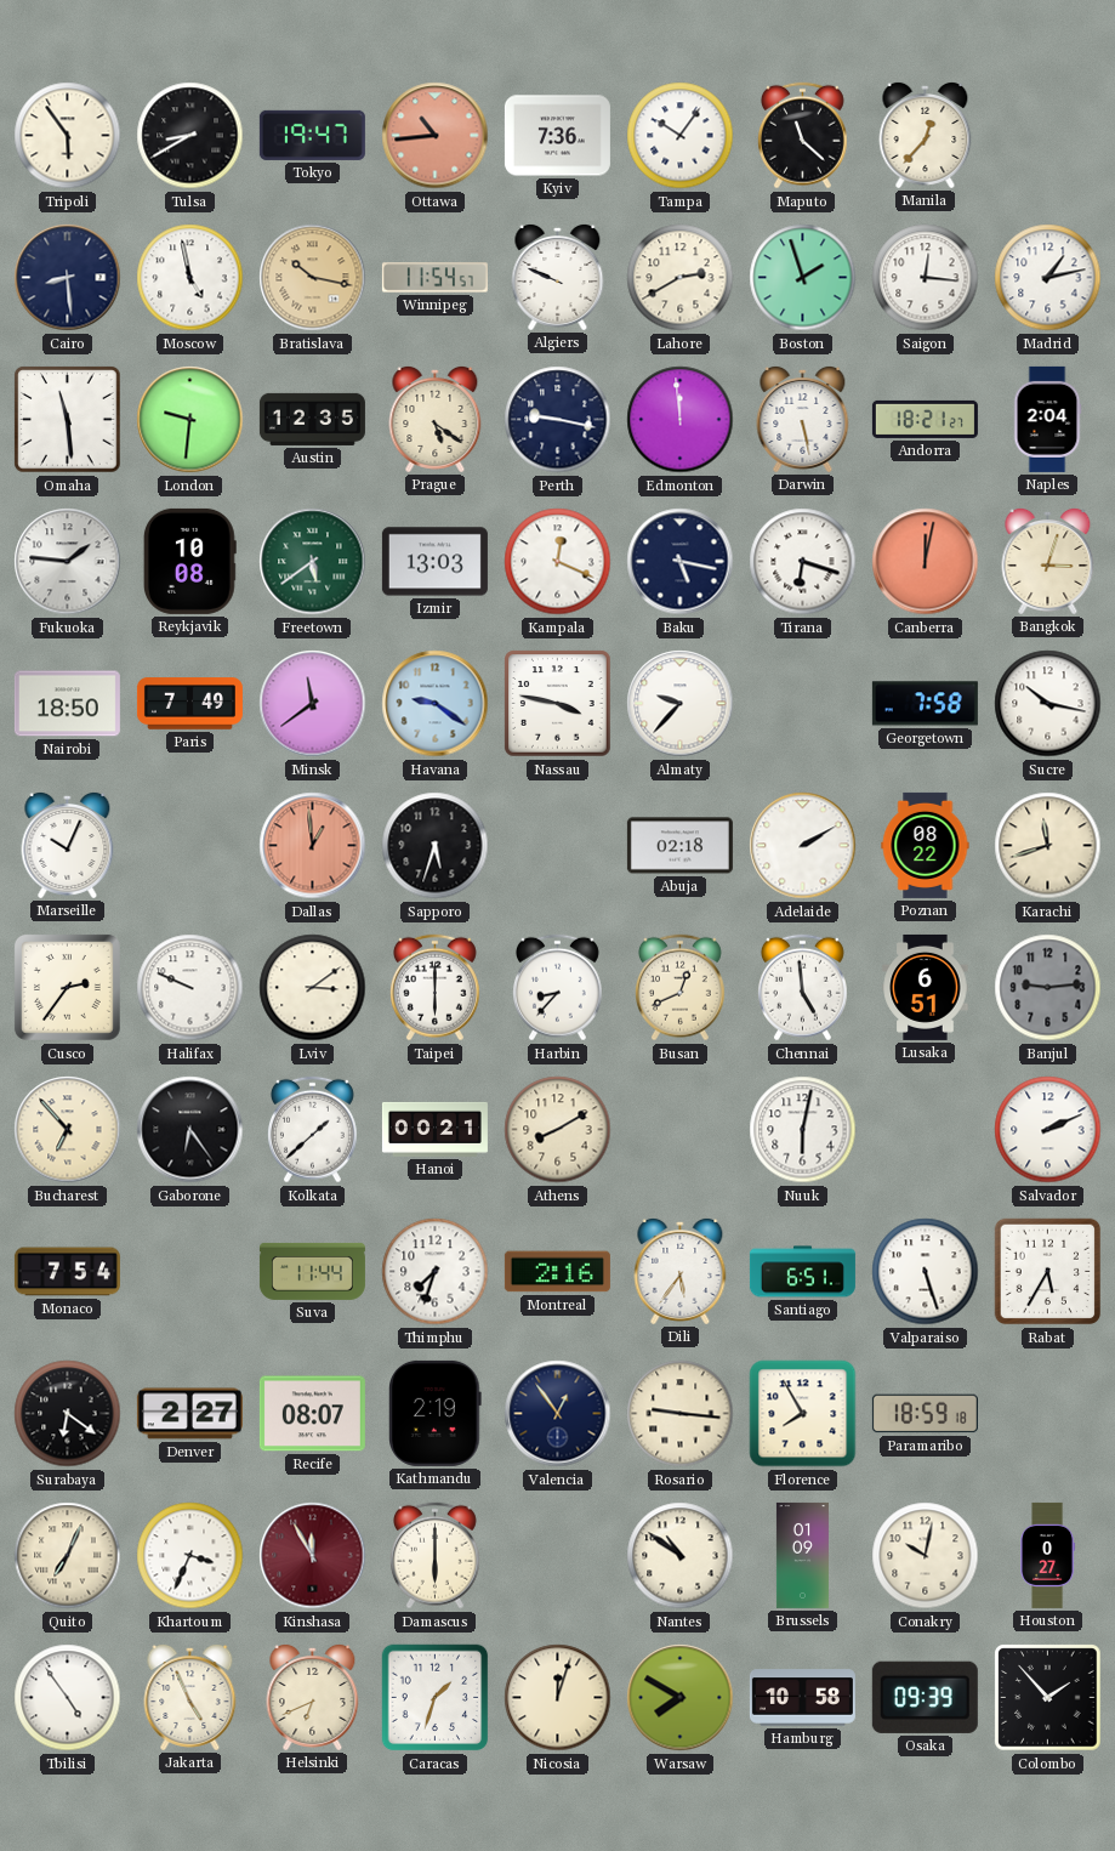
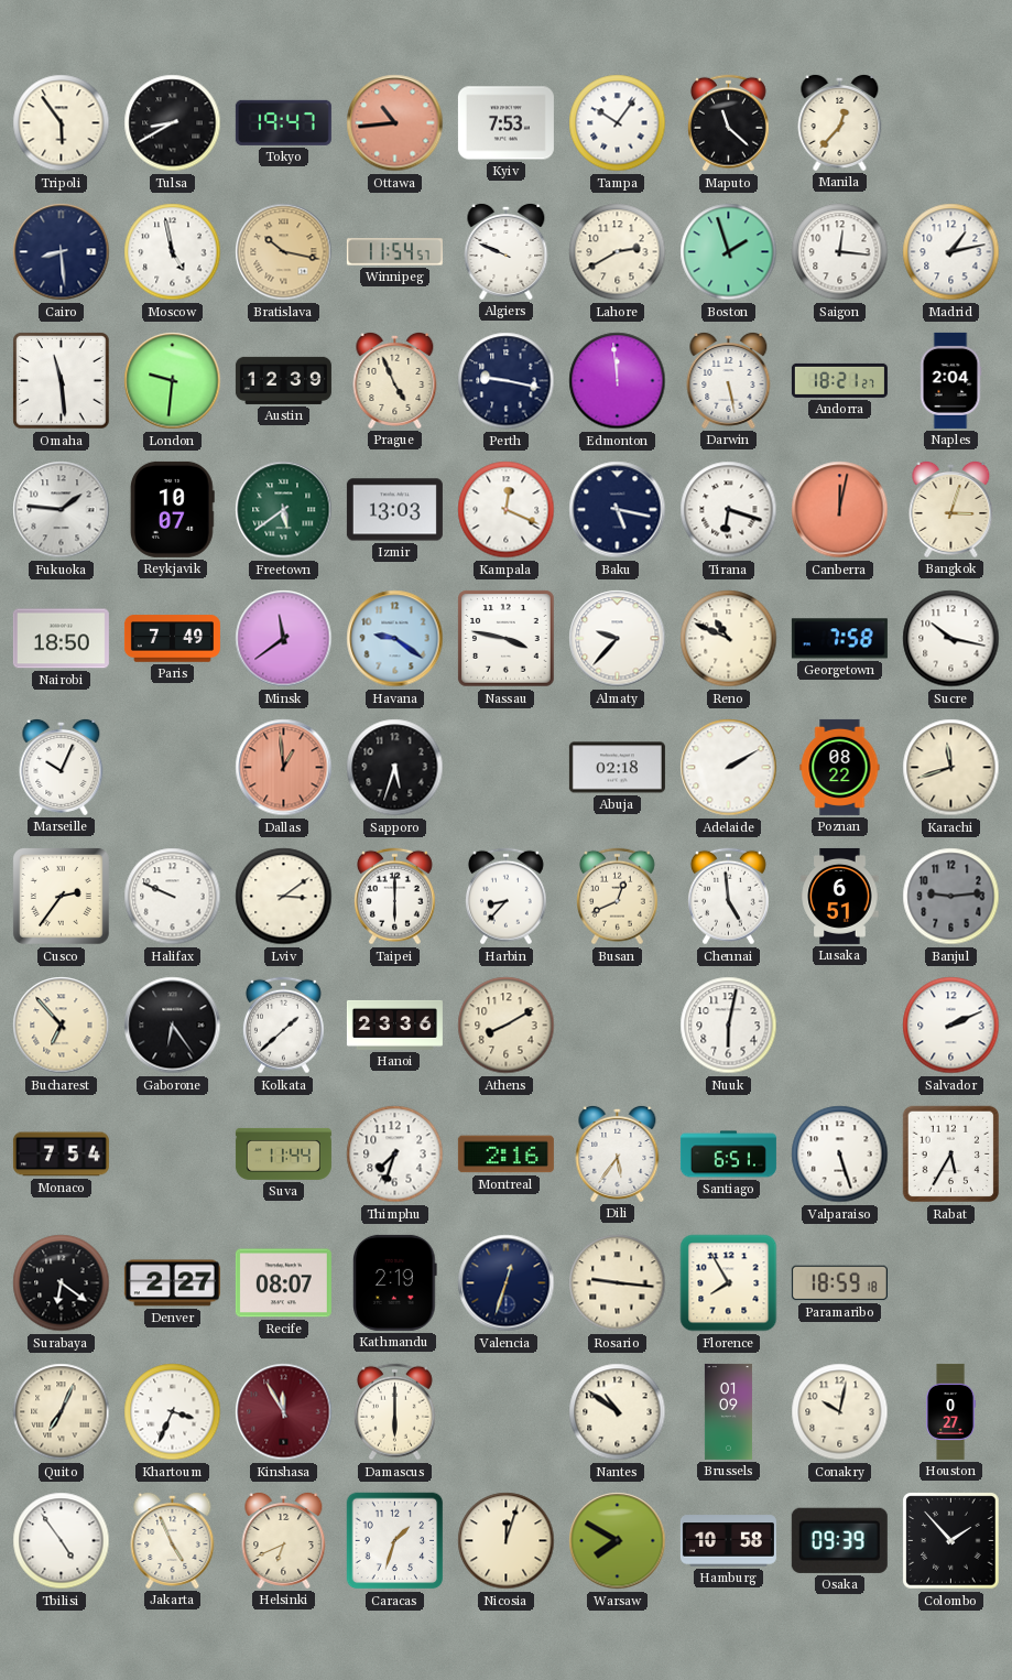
Kyiv: 7:36 -> 7:53
Austin: 12:35 -> 12:39
Prague: 5:21 -> 4:56
Reykjavik: 10:08 -> 10:07
Reno: none -> 10:49
Hanoi: 00:21 -> 23:36
Valencia: 12:54 -> 12:33
